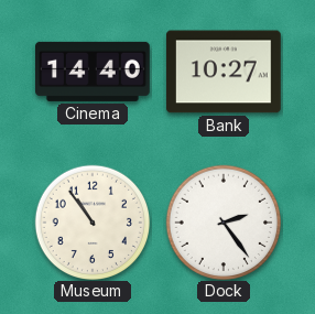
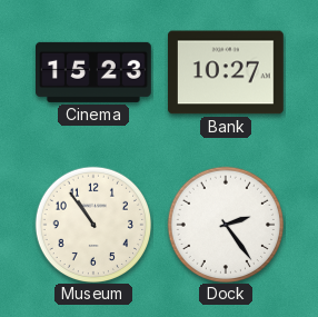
Cinema: 14:40 -> 15:23
